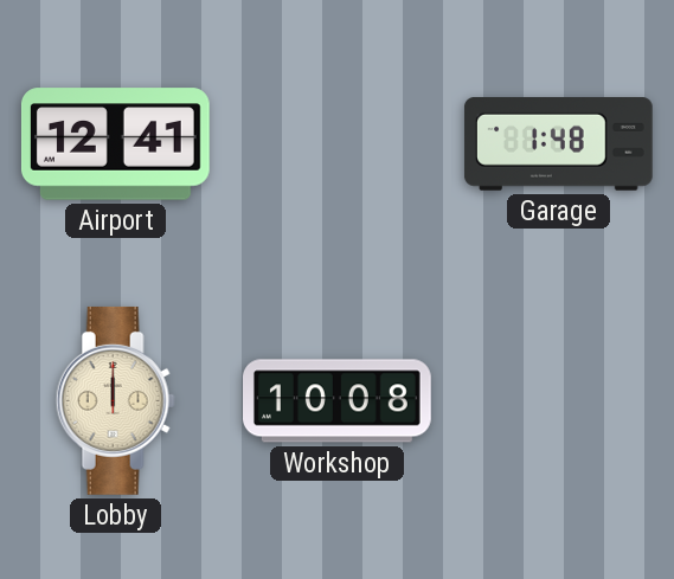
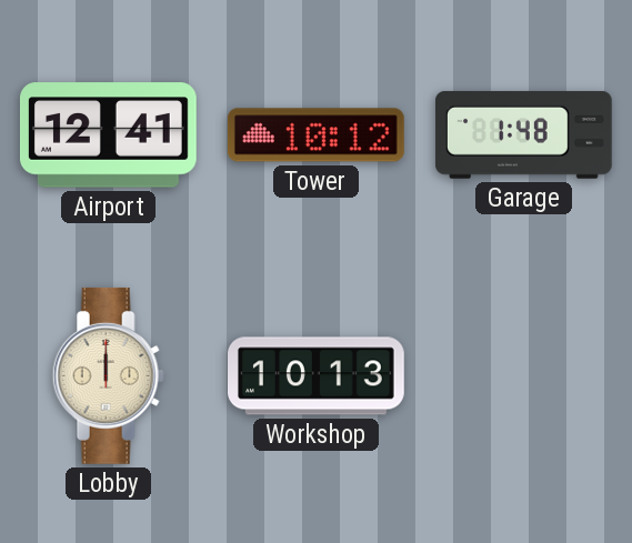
Tower: none -> 10:12
Workshop: 10:08 -> 10:13
